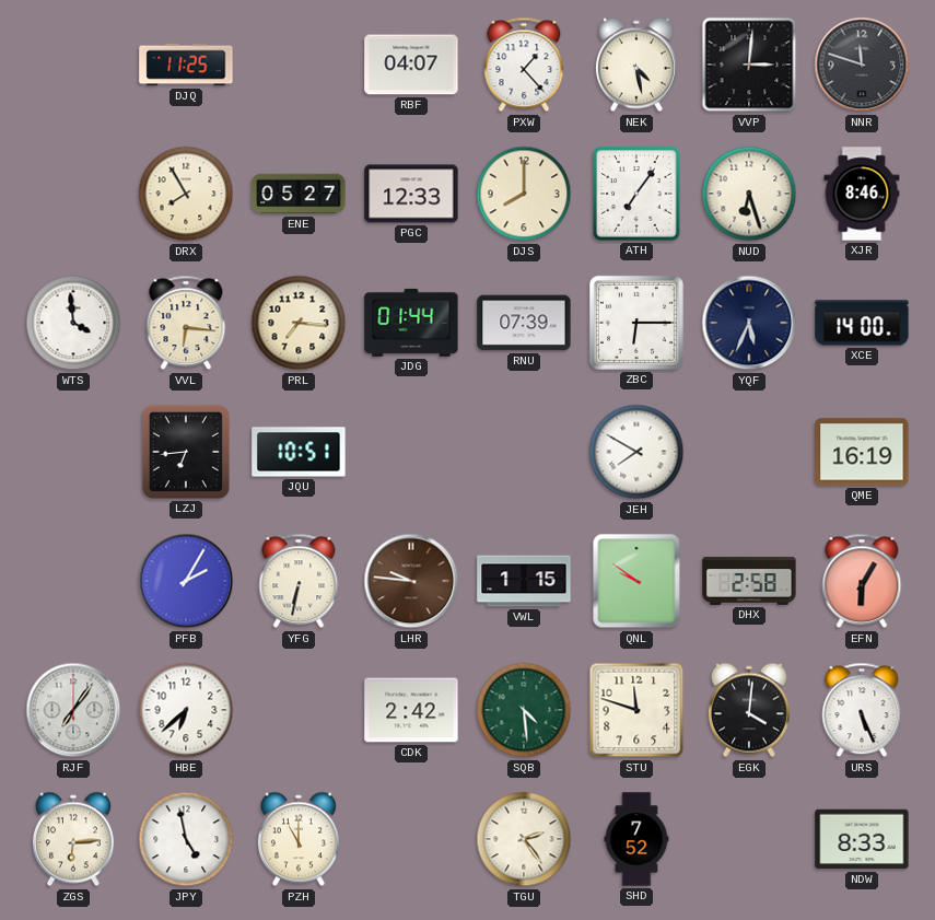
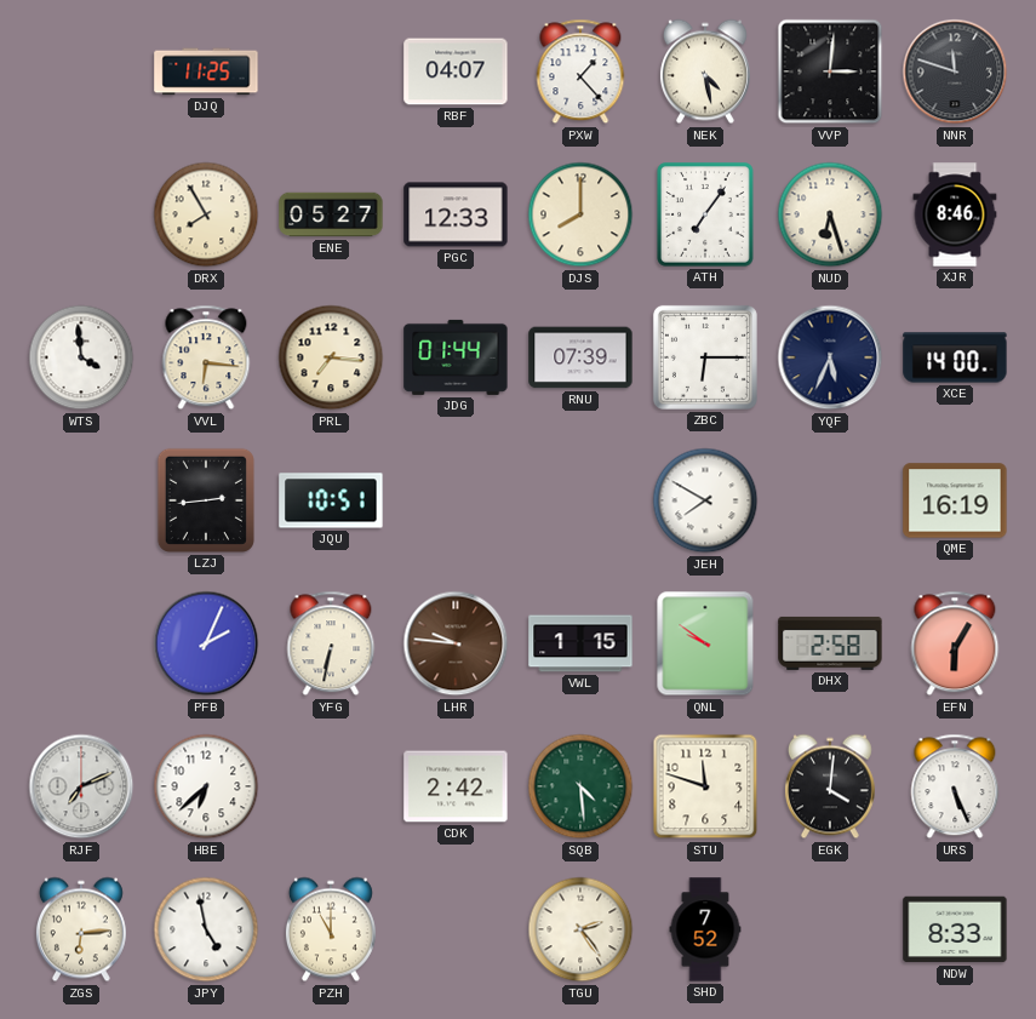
LZJ: 6:44 -> 2:44
PFB: 2:05 -> 2:04
RJF: 7:06 -> 7:11
